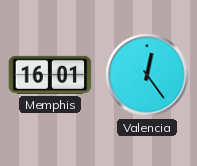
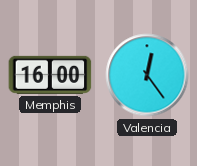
Memphis: 16:01 -> 16:00
